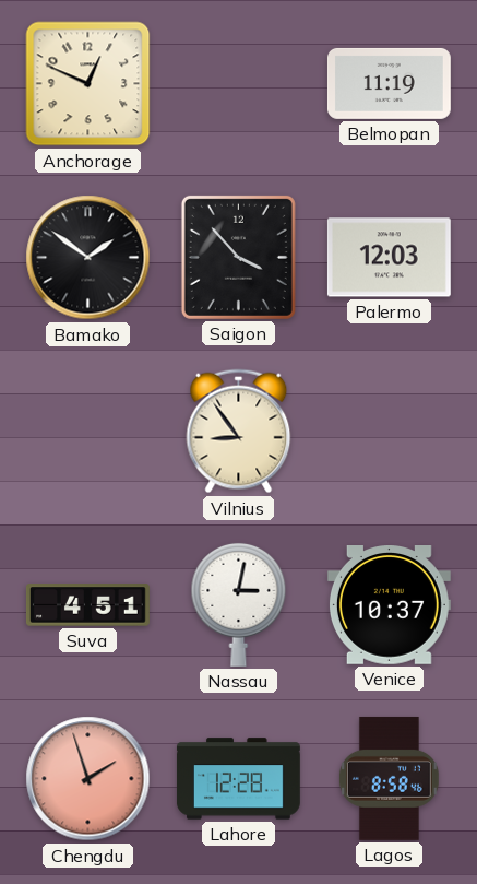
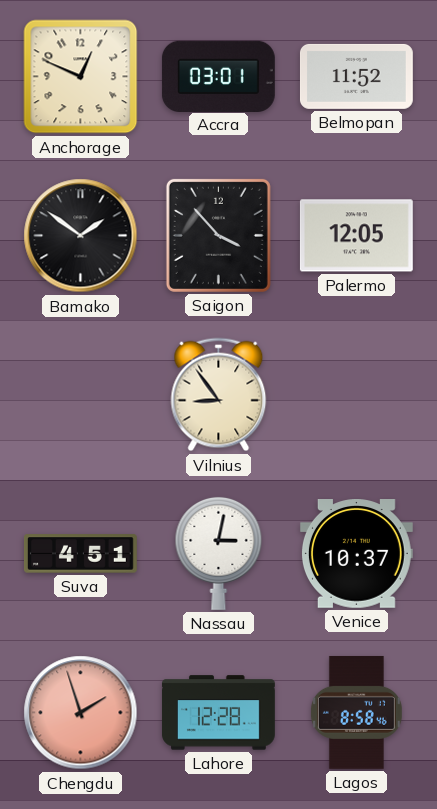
Accra: none -> 03:01
Belmopan: 11:19 -> 11:52
Palermo: 12:03 -> 12:05
